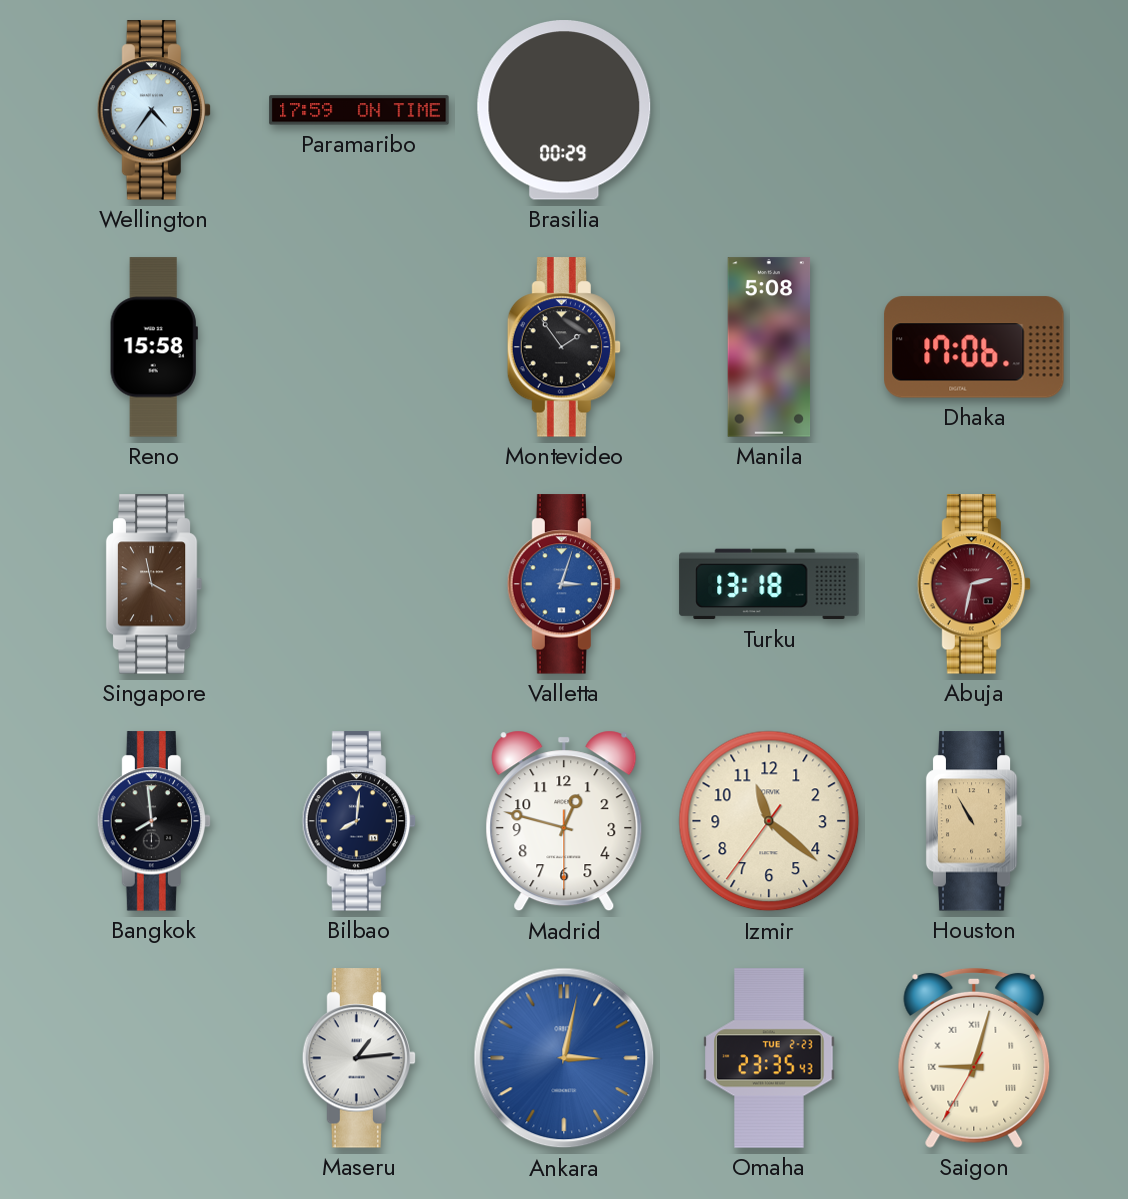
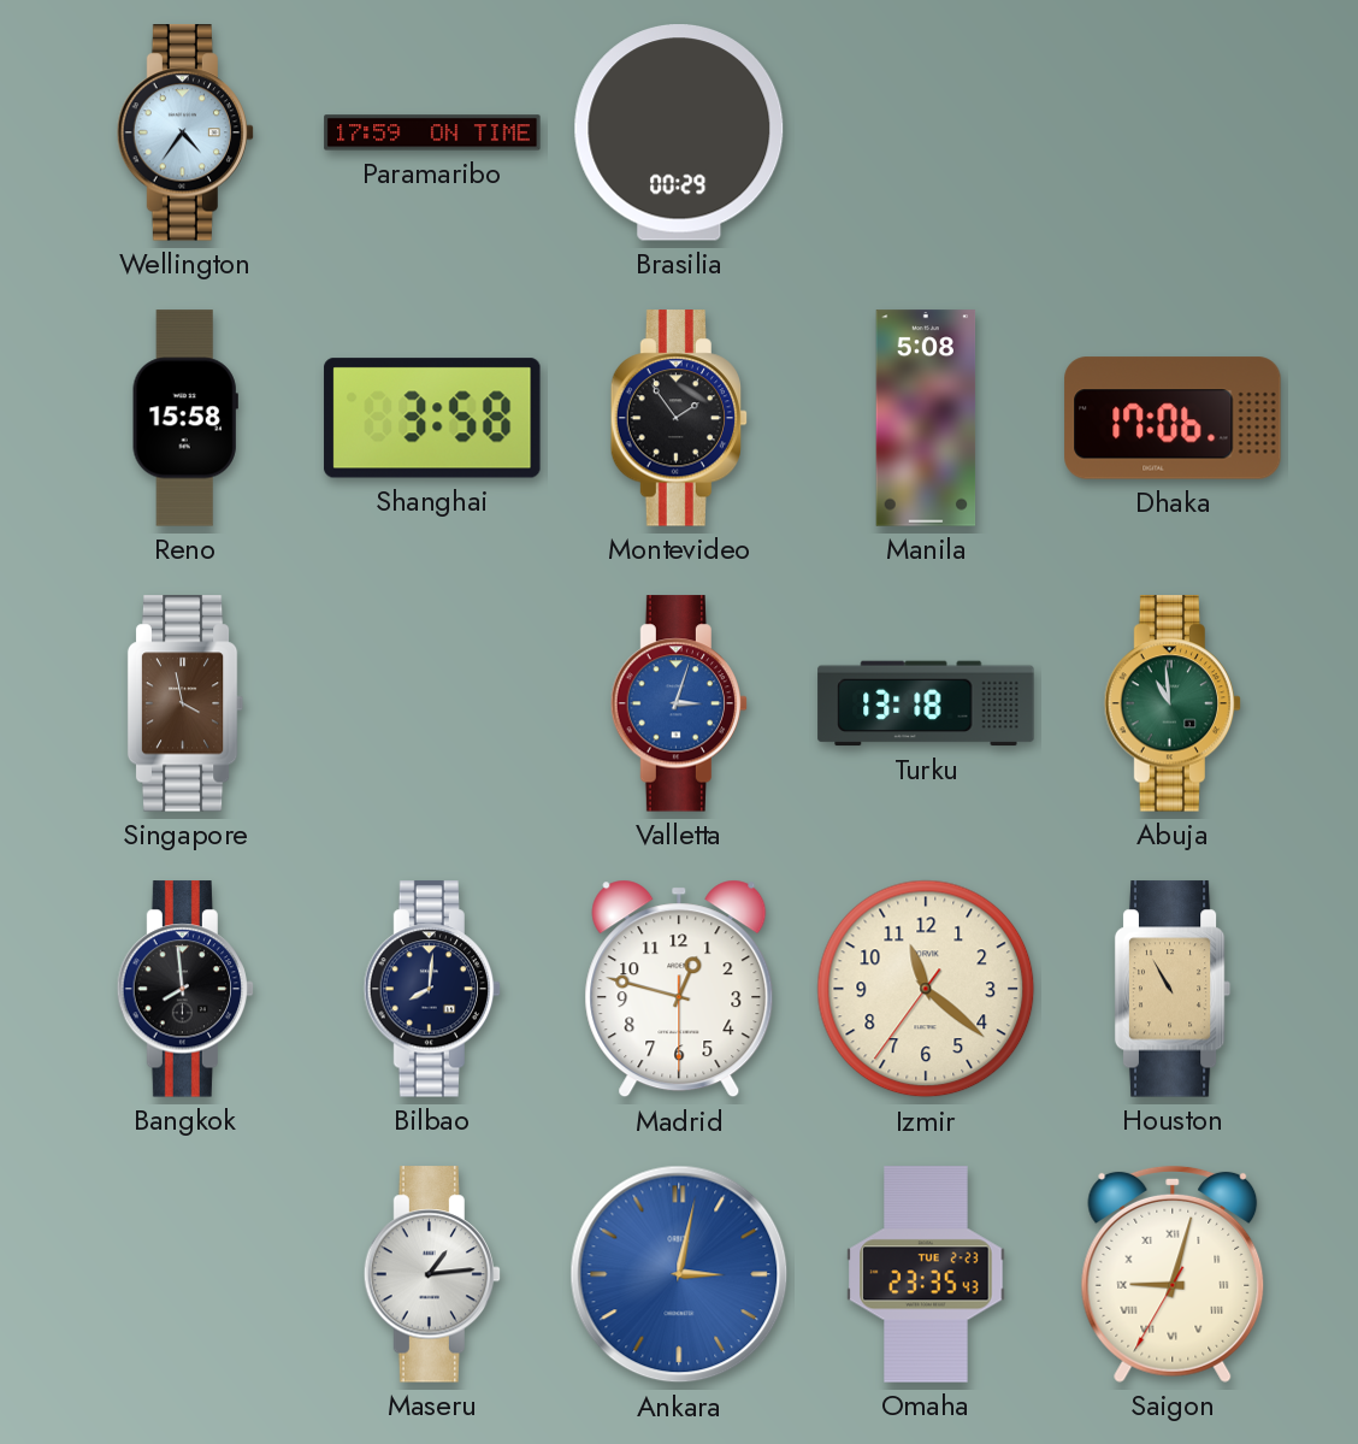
Shanghai: none -> 3:58
Abuja: 2:32 -> 10:59
Abuja dial: burgundy -> green
